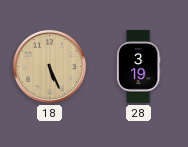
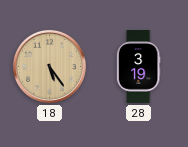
18: 5:26 -> 5:24
